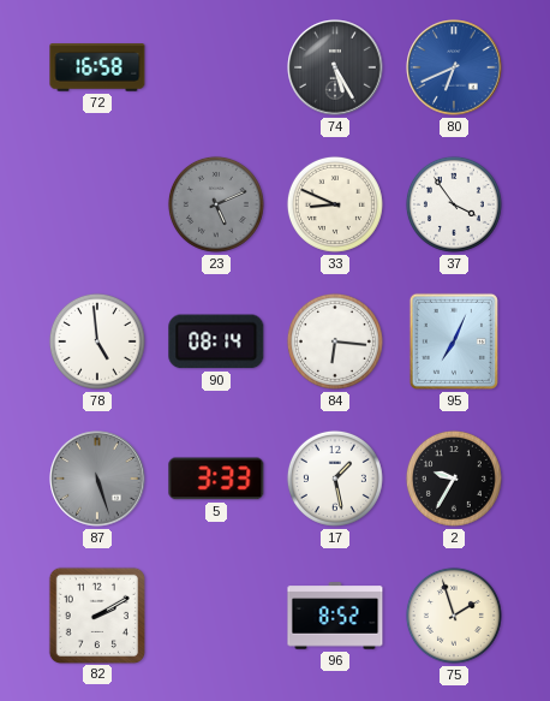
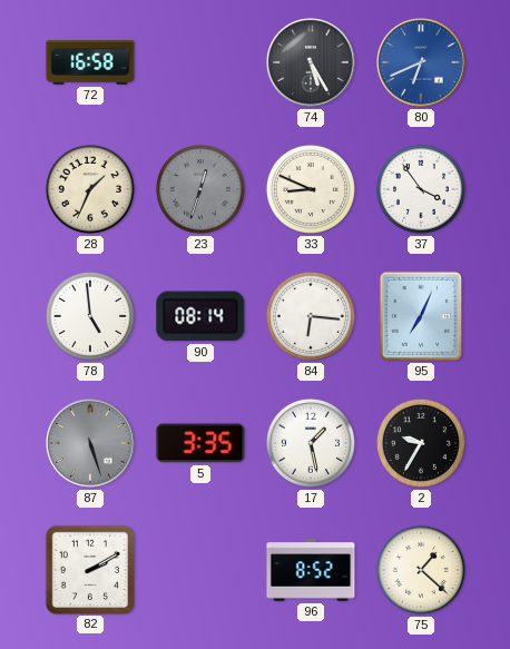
28: none -> 1:34
23: 5:11 -> 12:33
5: 3:33 -> 3:35
75: 1:57 -> 1:22
